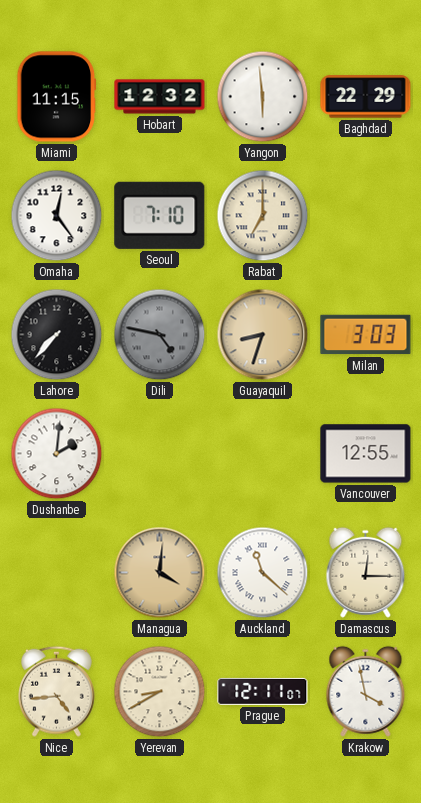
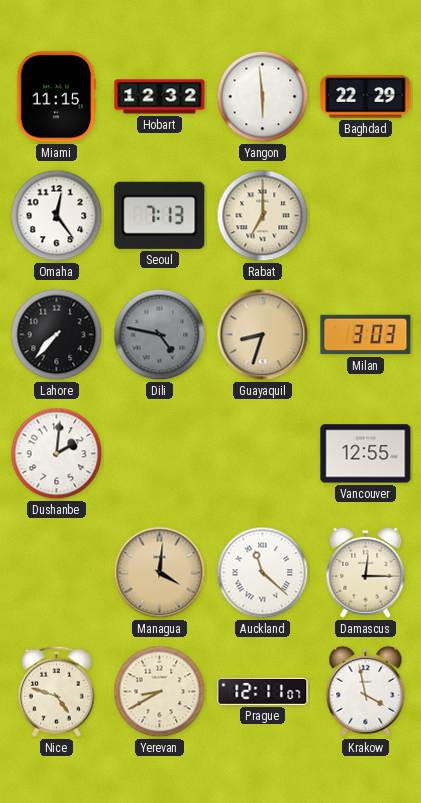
Seoul: 7:10 -> 7:13
Nice: 4:44 -> 4:48
